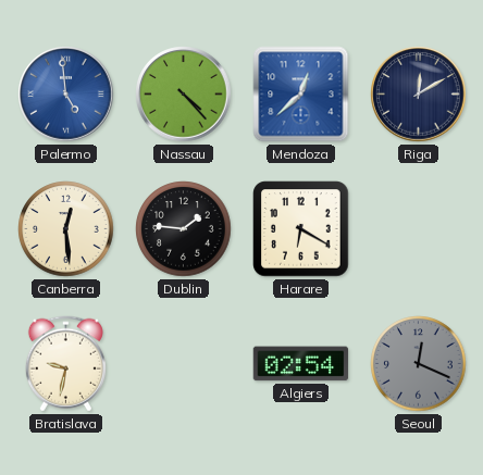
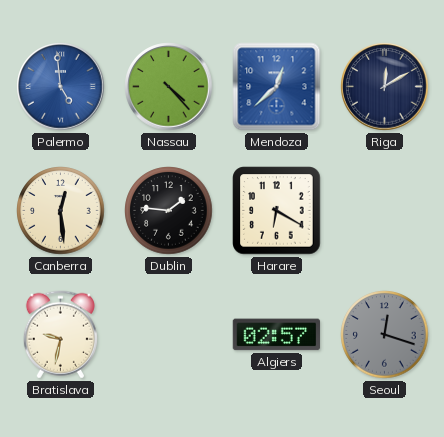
Algiers: 02:54 -> 02:57
Seoul: 12:19 -> 12:18
